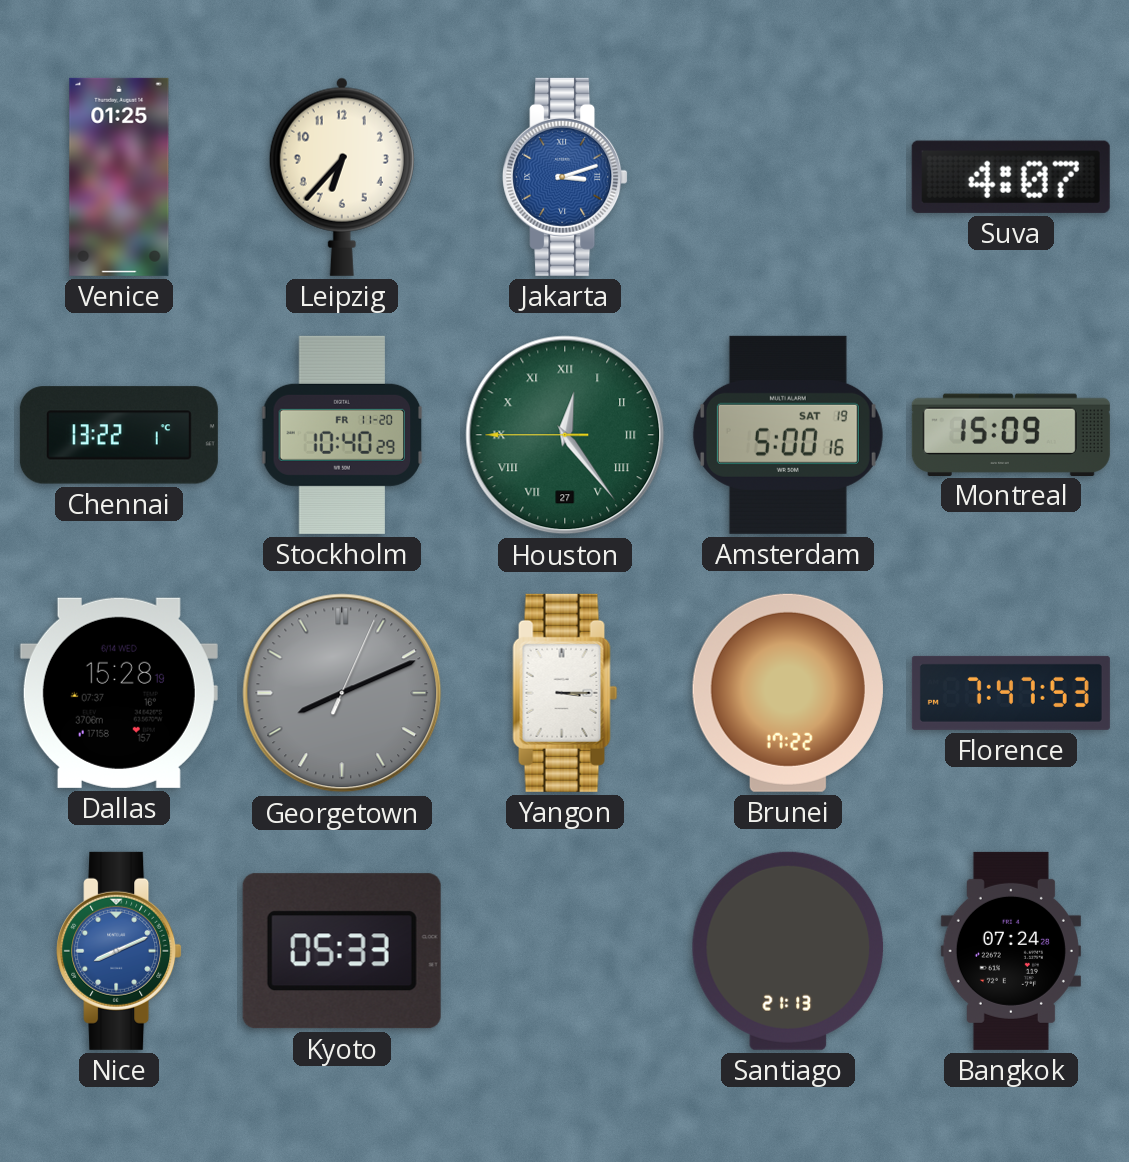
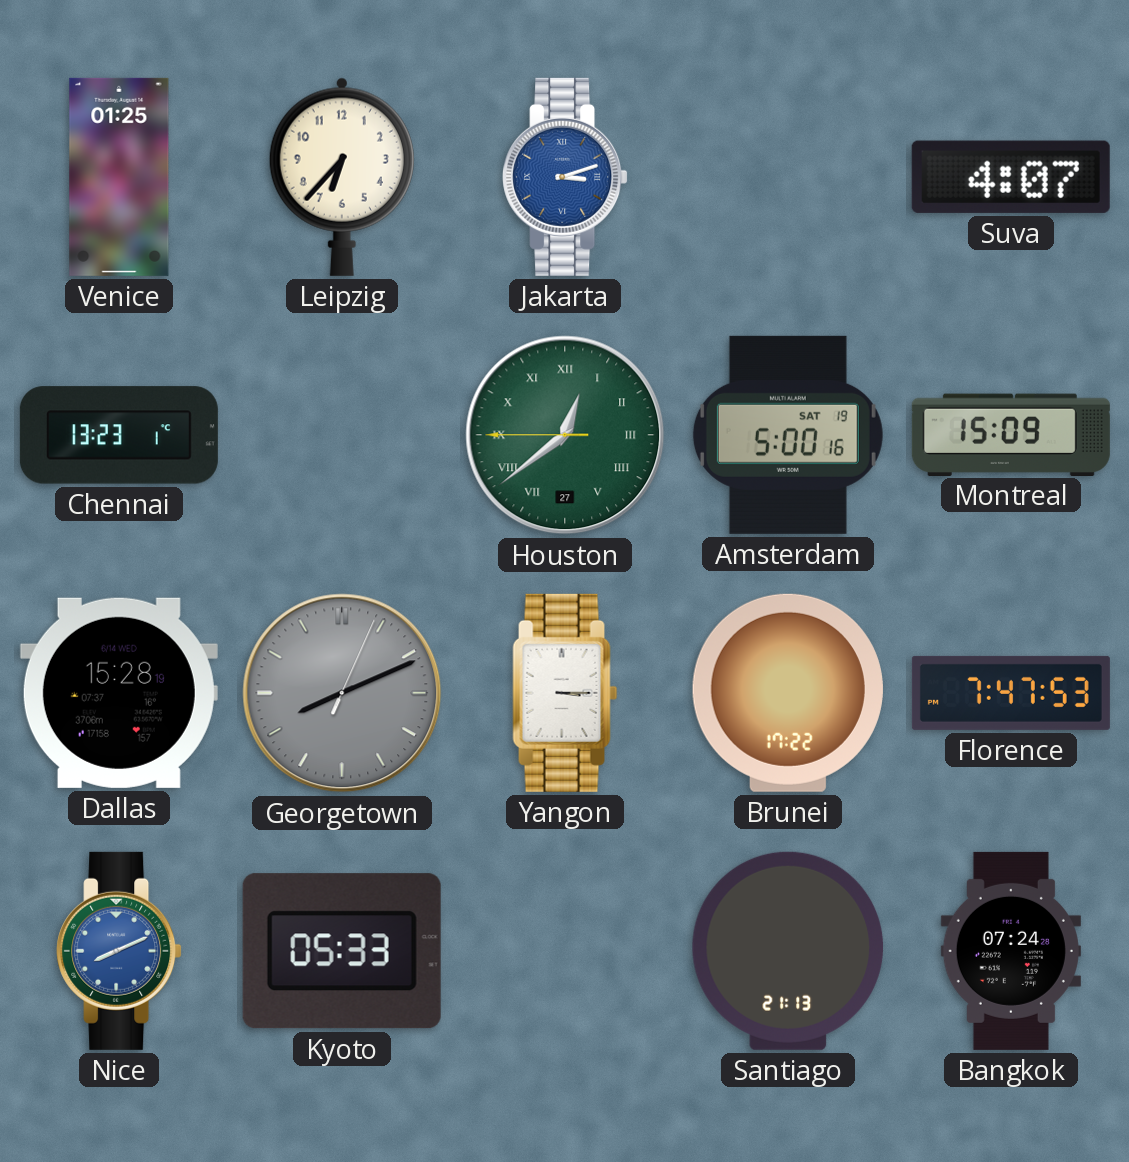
Chennai: 13:22 -> 13:23
Stockholm: 10:40 -> none
Houston: 12:23 -> 12:38
